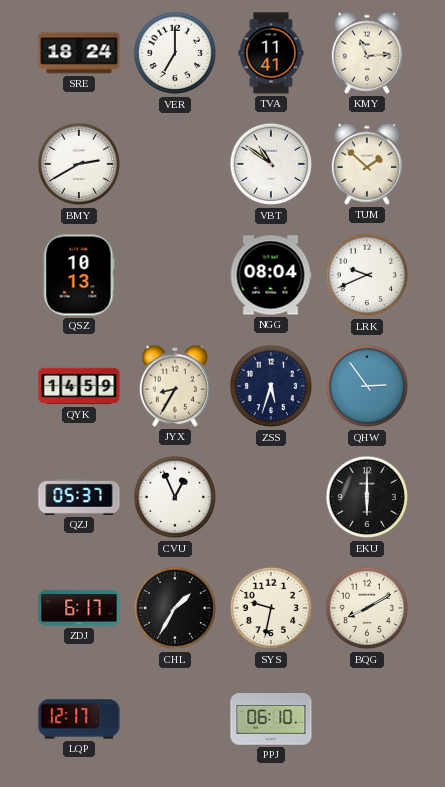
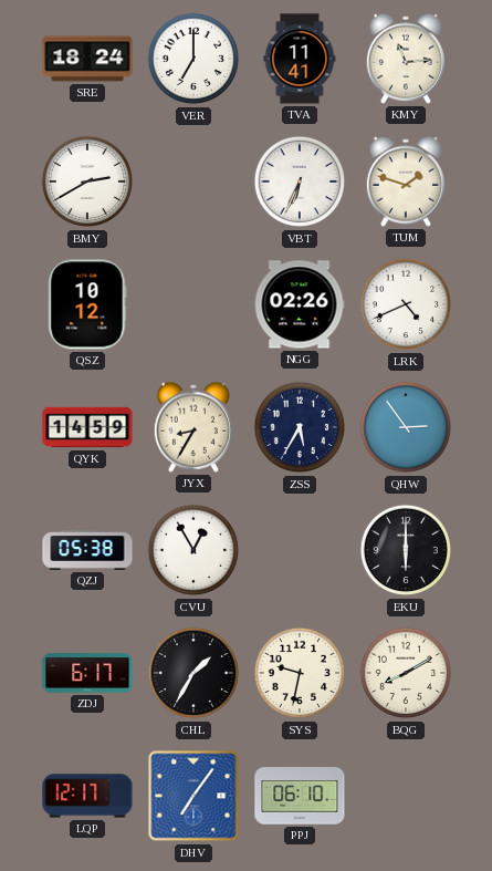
VBT: 10:51 -> 6:34
TUM: 1:52 -> 1:48
QSZ: 10:13 -> 10:12
NGG: 08:04 -> 02:26
LRK: 9:41 -> 4:41
ZSS: 5:33 -> 5:35
QZJ: 05:37 -> 05:38
CVU: 12:56 -> 12:55
DHV: none -> 7:06
